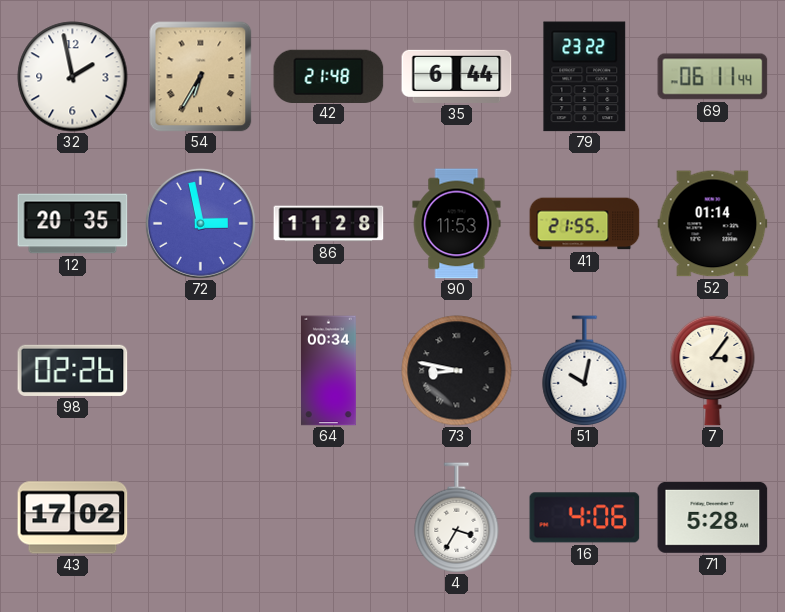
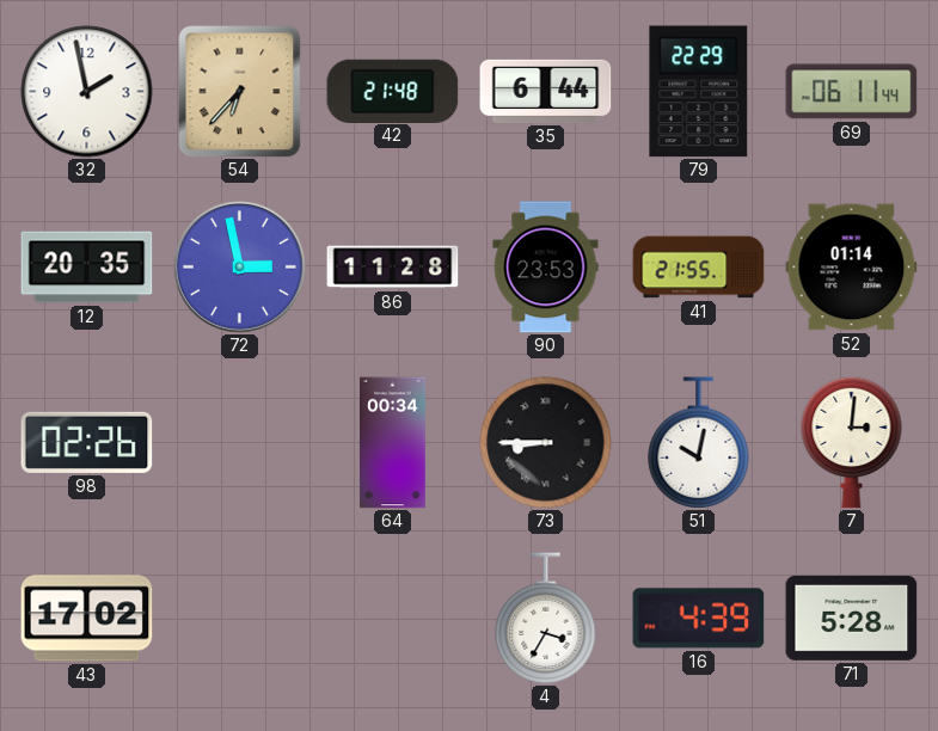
54: 6:35 -> 6:37
79: 23:22 -> 22:29
90: 11:53 -> 23:53
73: 8:47 -> 8:45
7: 3:06 -> 3:01
16: 4:06 -> 4:39
